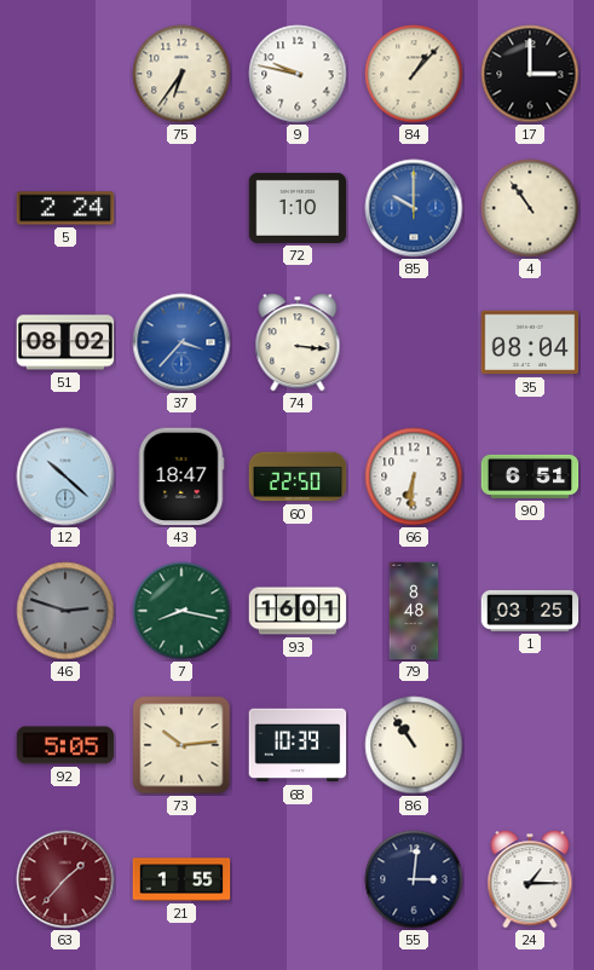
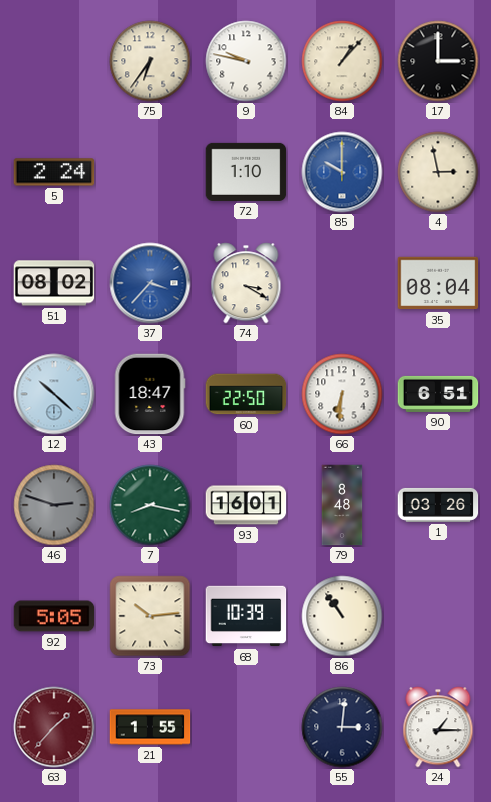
4: 10:54 -> 2:58
74: 3:16 -> 3:20
1: 03:25 -> 03:26
